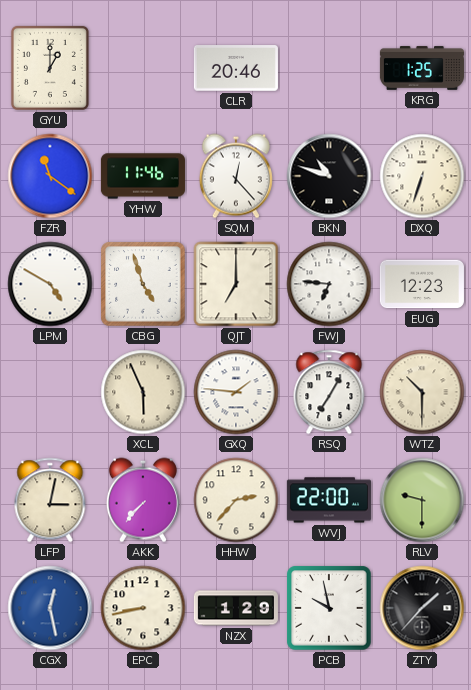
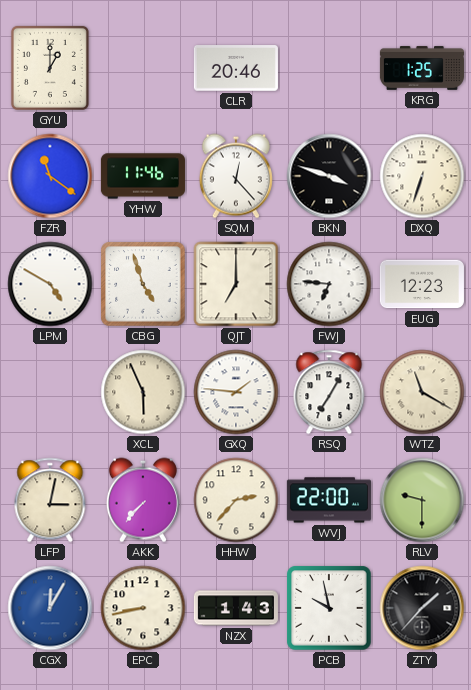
BKN: 10:48 -> 3:48
WTZ: 10:30 -> 11:20
CGX: 12:28 -> 12:05
NZX: 1:29 -> 1:43
